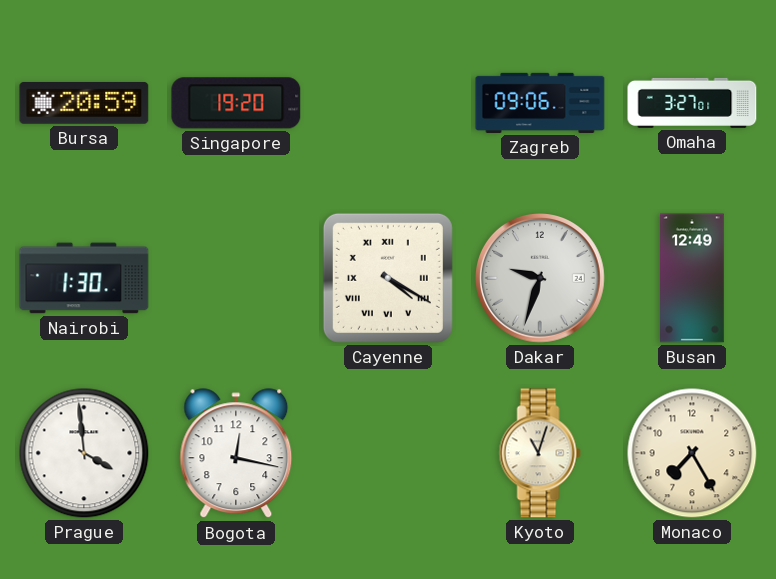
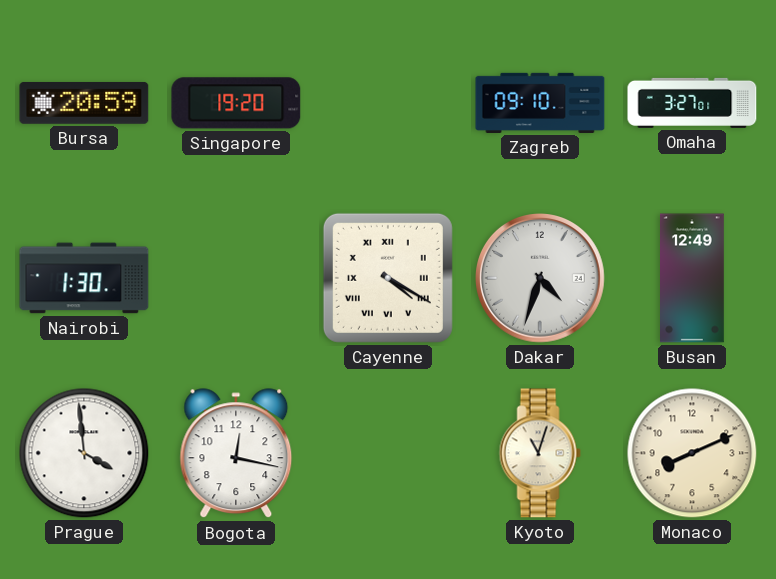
Zagreb: 09:06 -> 09:10
Dakar: 9:33 -> 4:33
Monaco: 7:25 -> 8:11
